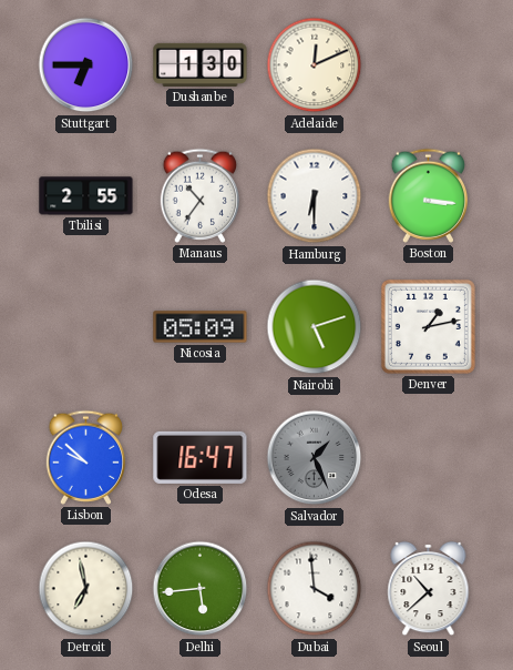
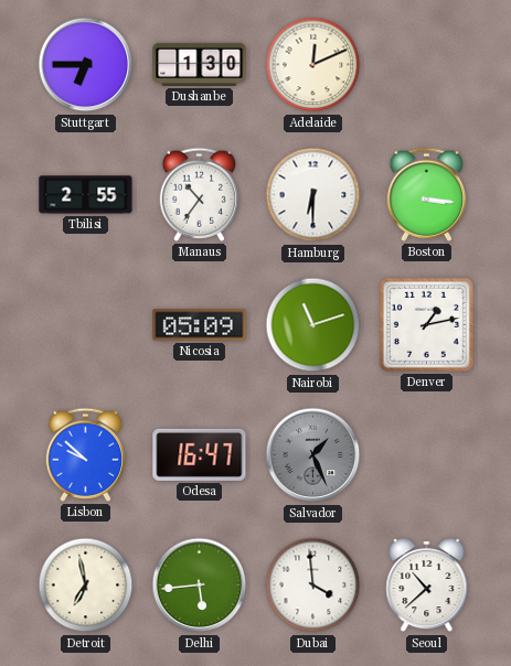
Nairobi: 5:12 -> 11:12
